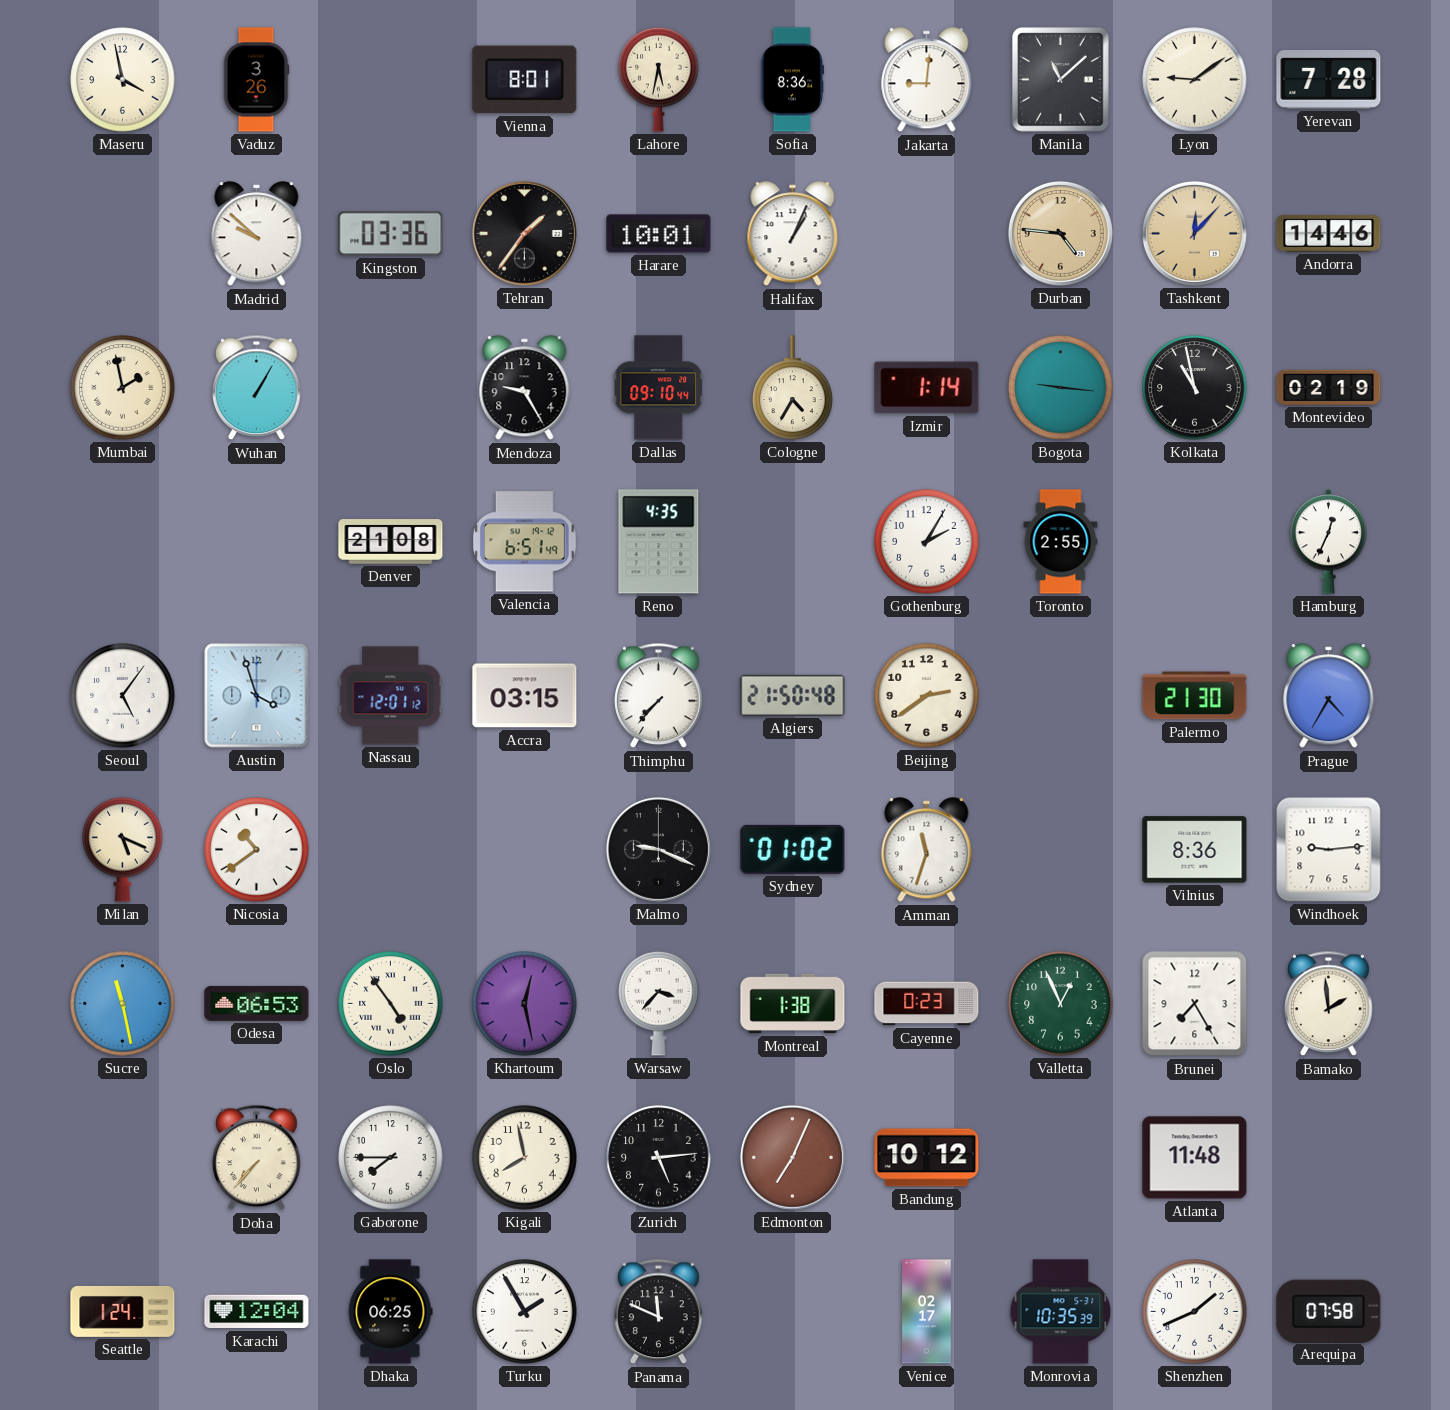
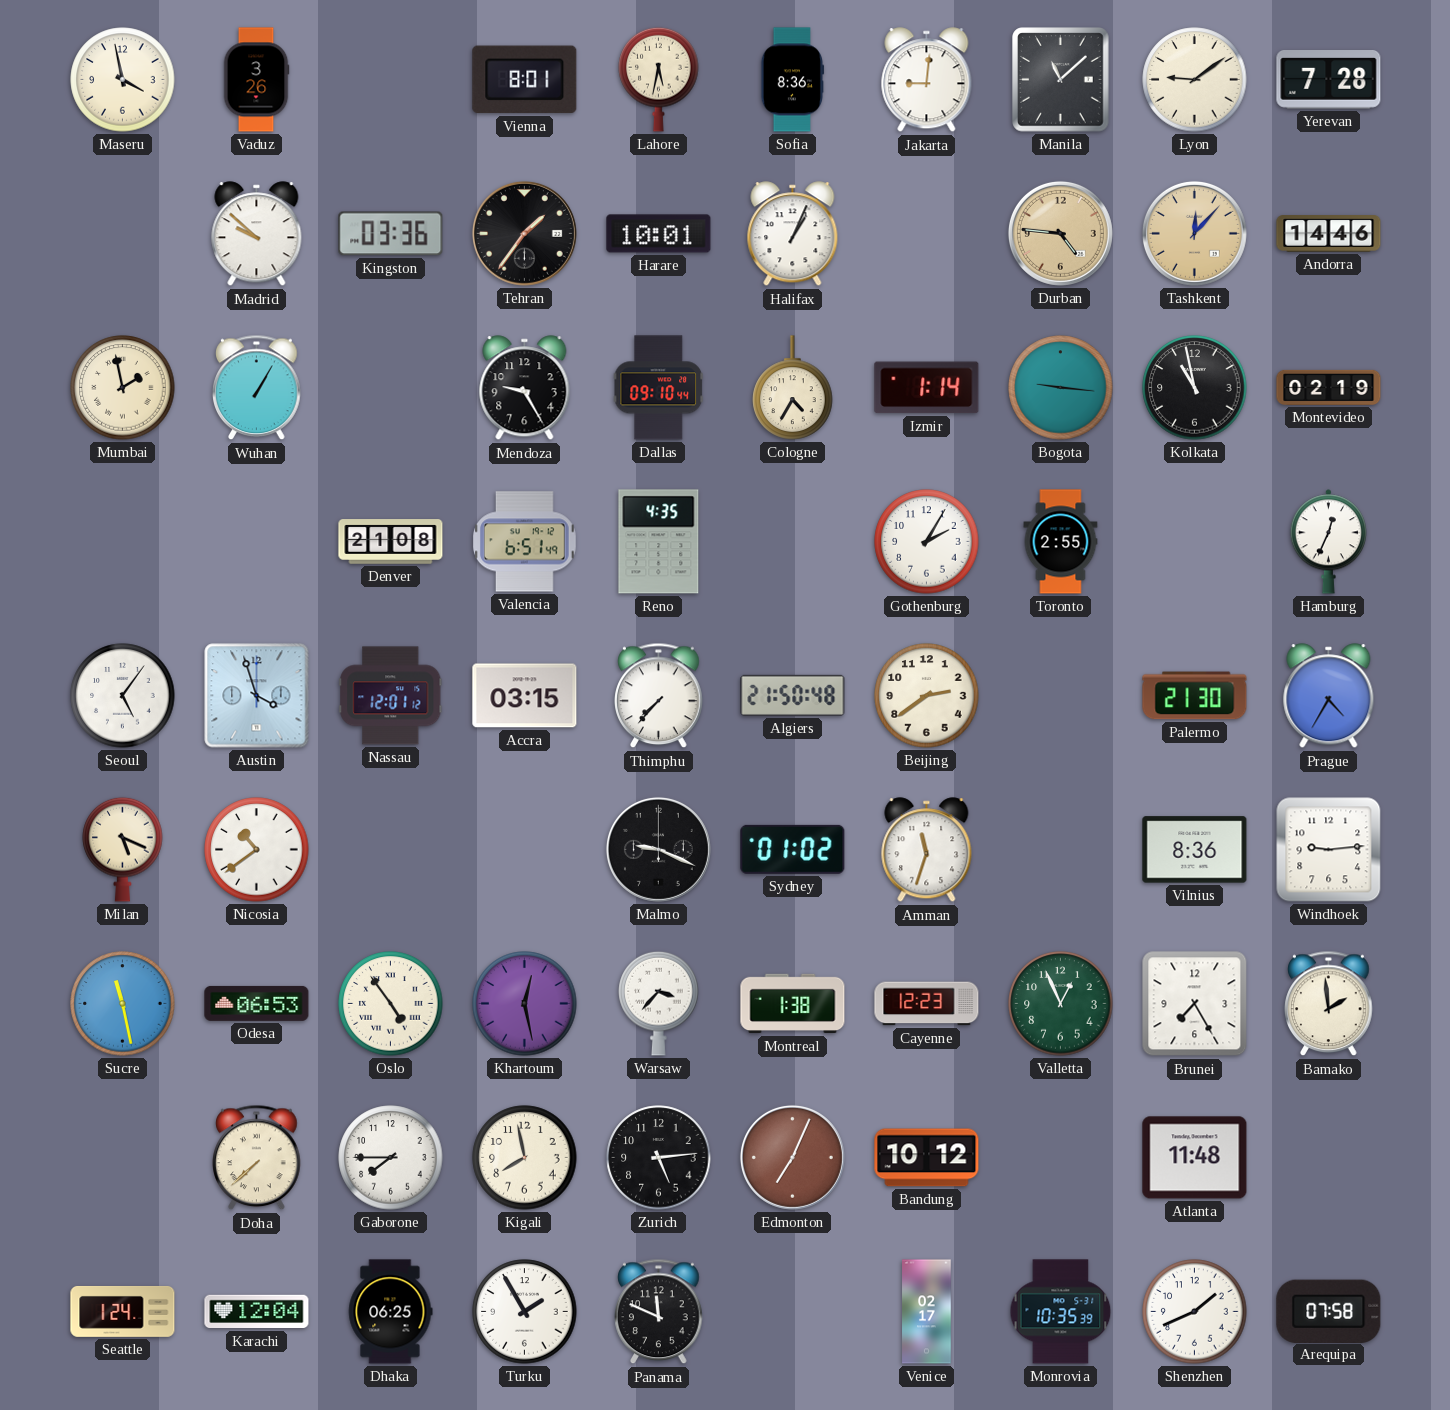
Cayenne: 0:23 -> 12:23
Doha: 7:37 -> 7:38
